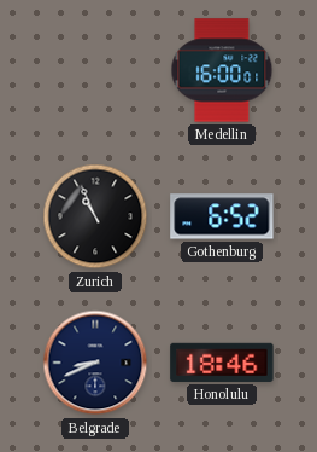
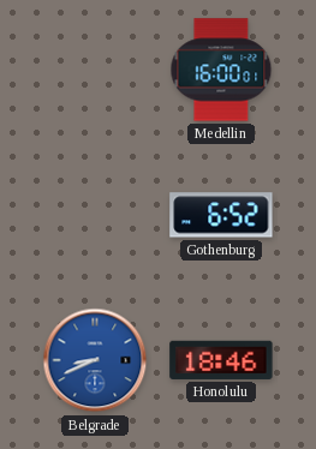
Zurich: 10:56 -> none
Belgrade dial: navy -> blue
